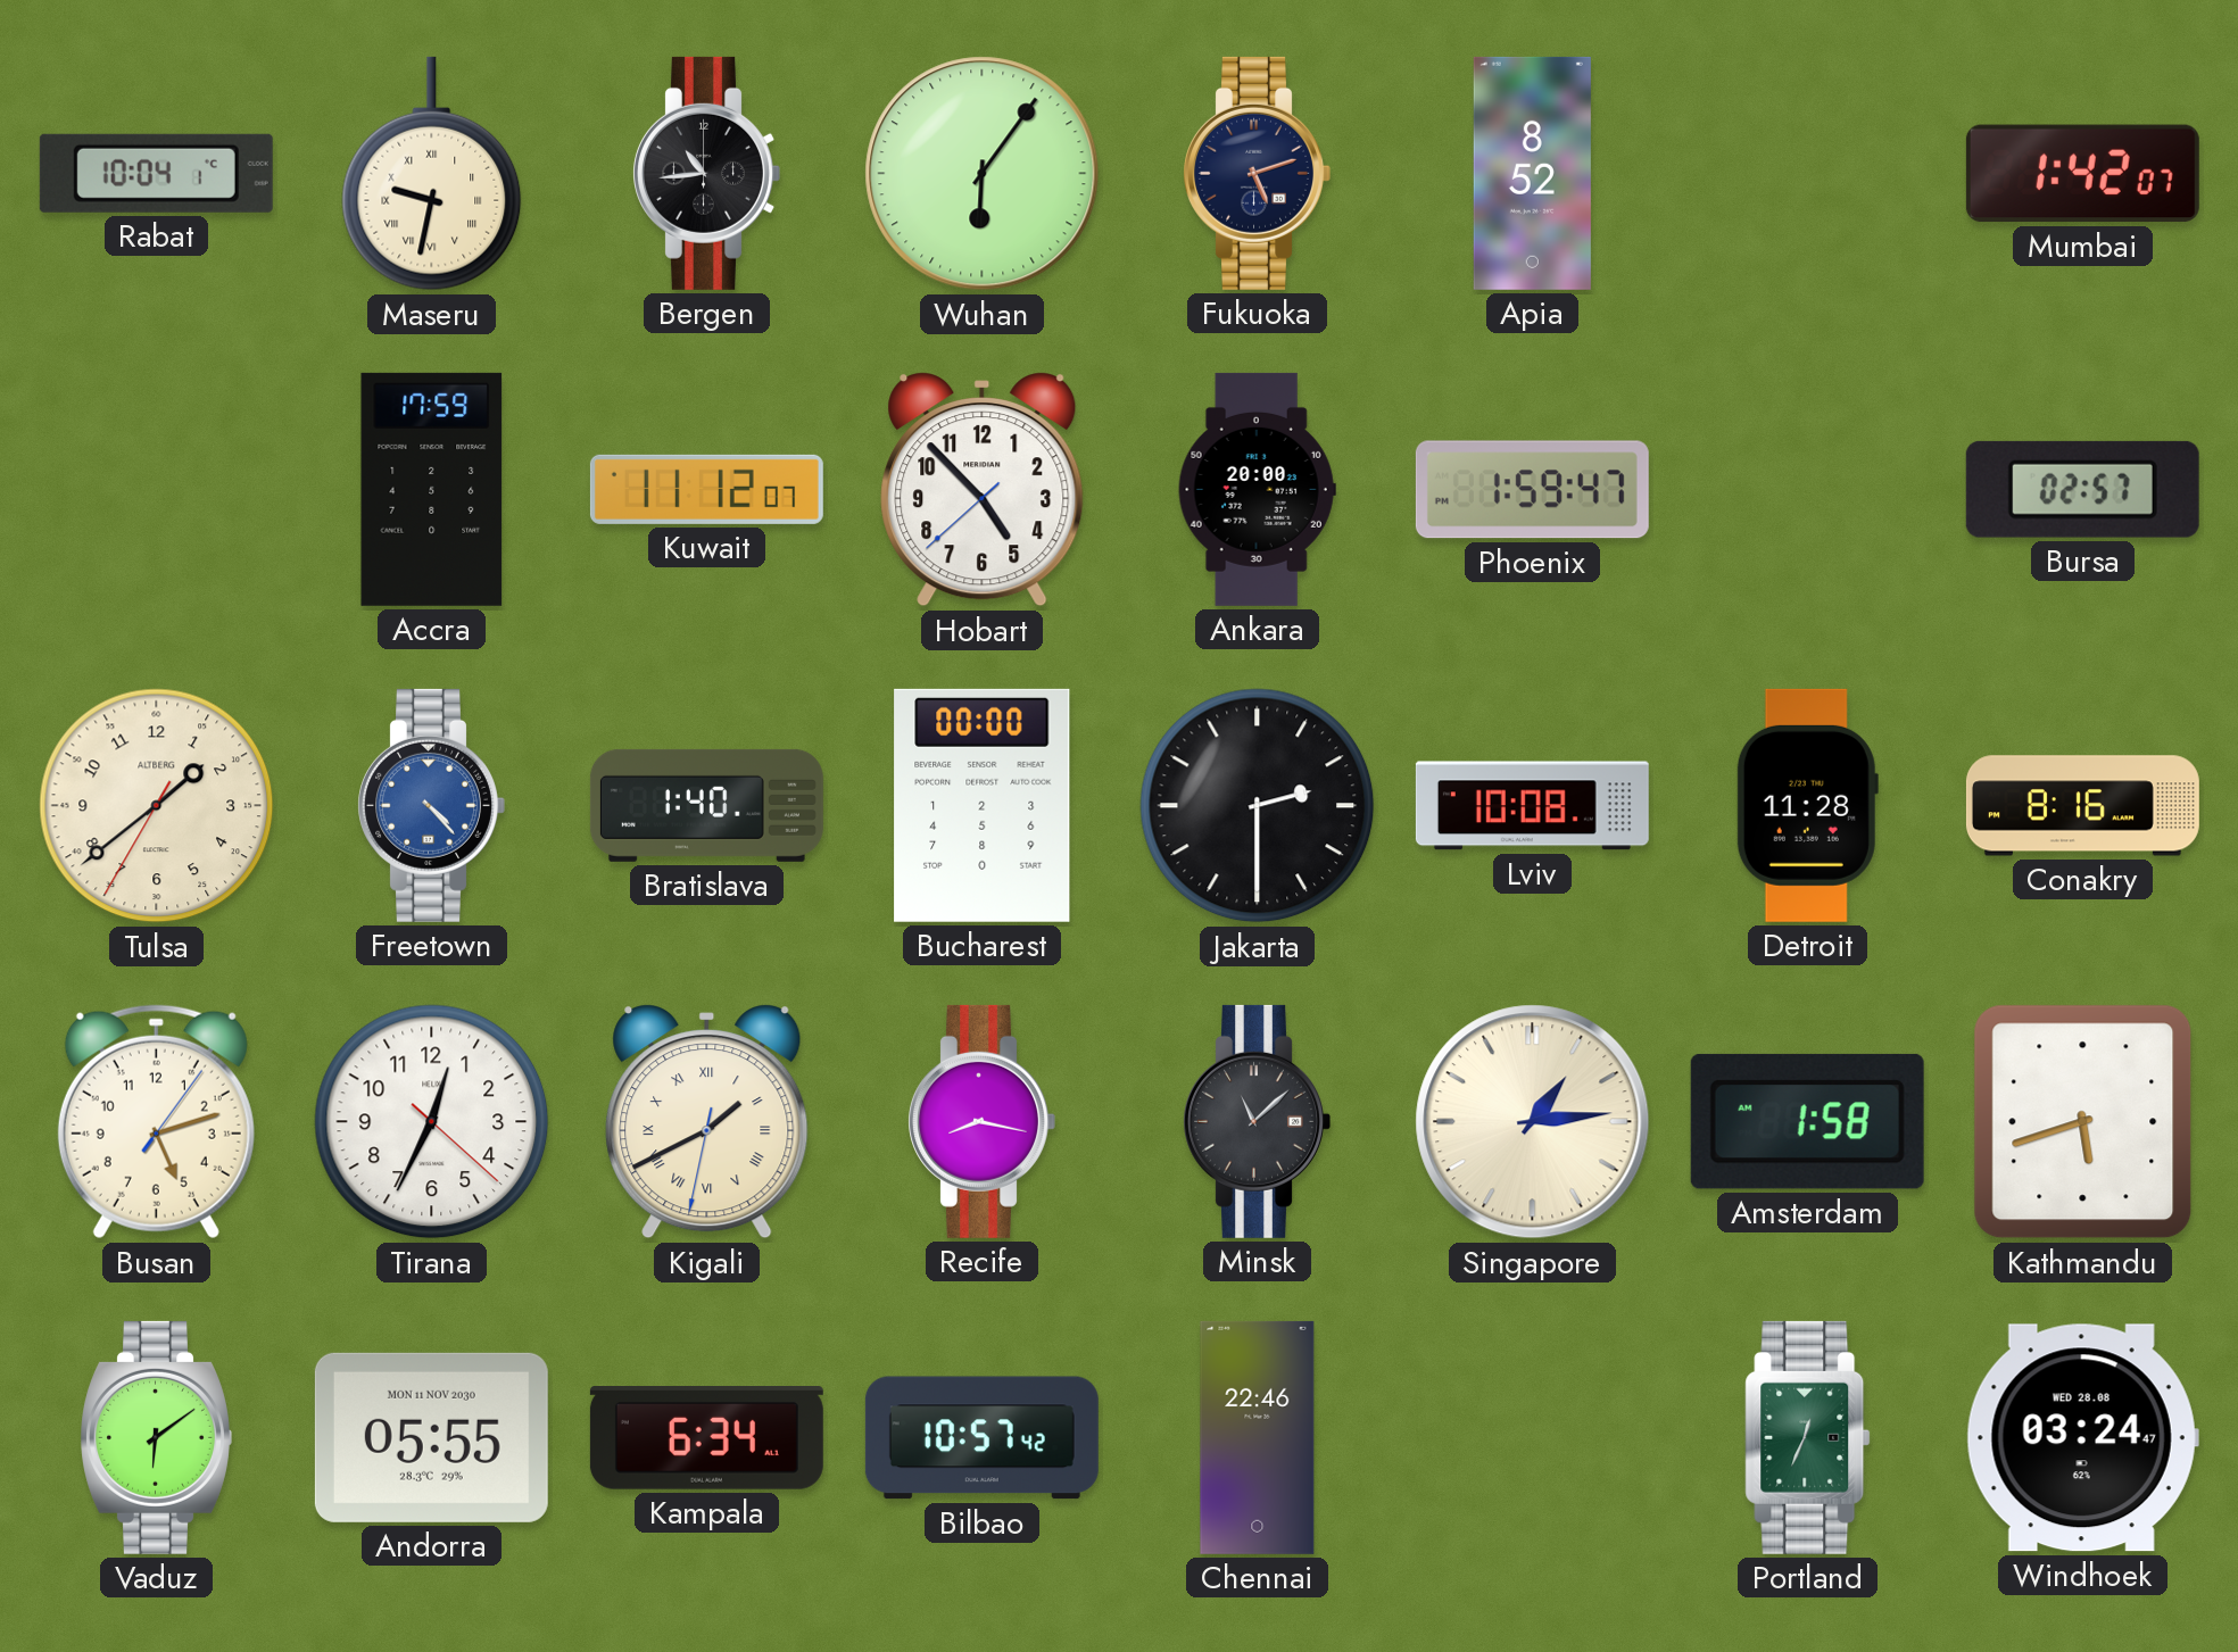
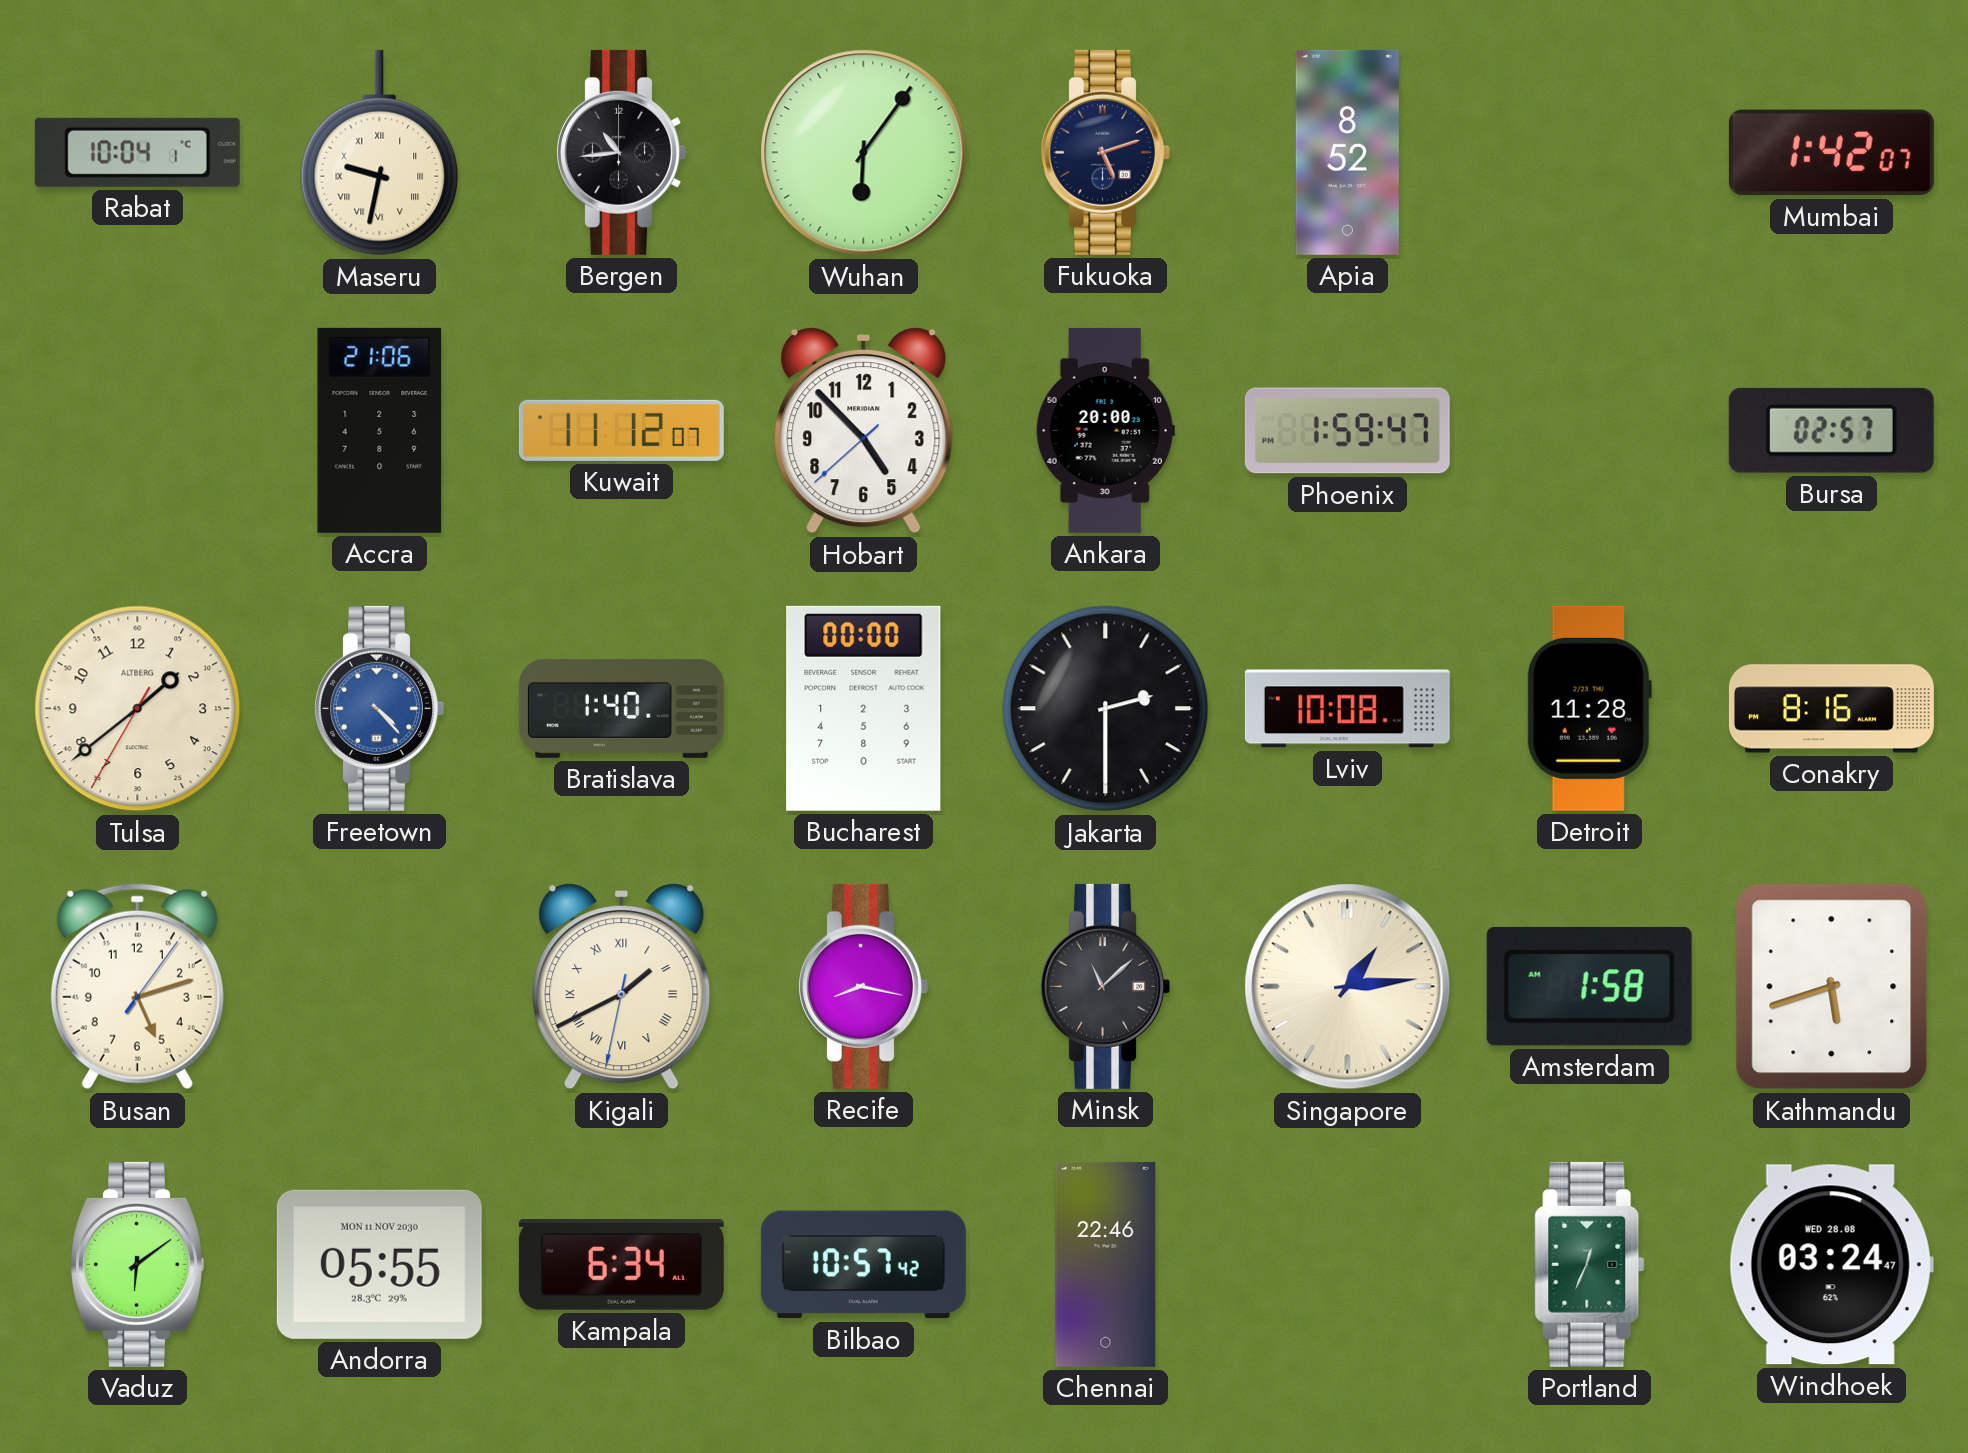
Accra: 17:59 -> 21:06
Tirana: 12:34 -> none
